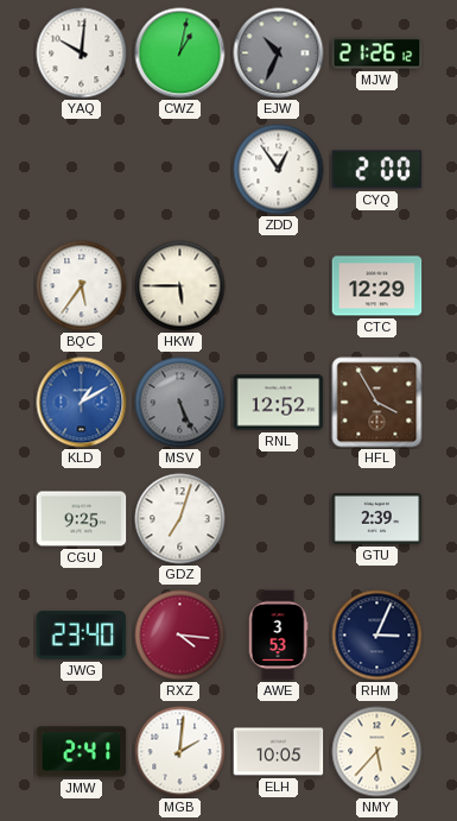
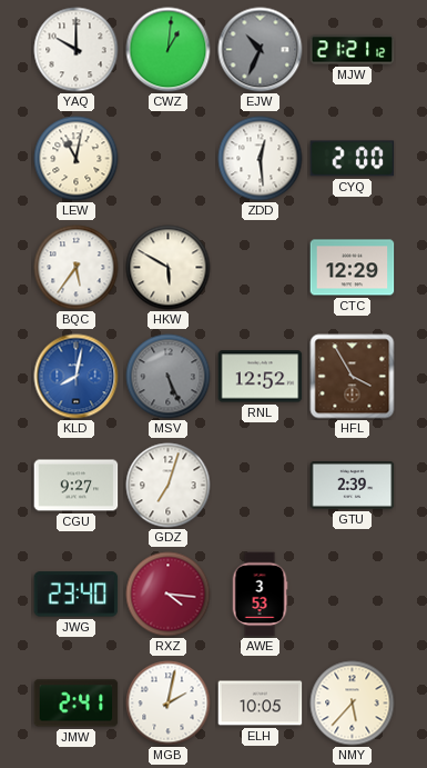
YAQ: 10:01 -> 10:00
CWZ: 1:02 -> 1:01
MJW: 21:26 -> 21:21
LEW: none -> 11:02
ZDD: 12:54 -> 12:29
HKW: 5:45 -> 5:50
KLD: 1:10 -> 8:02
CGU: 9:25 -> 9:27
RHM: 3:04 -> none
MGB: 2:01 -> 2:02
